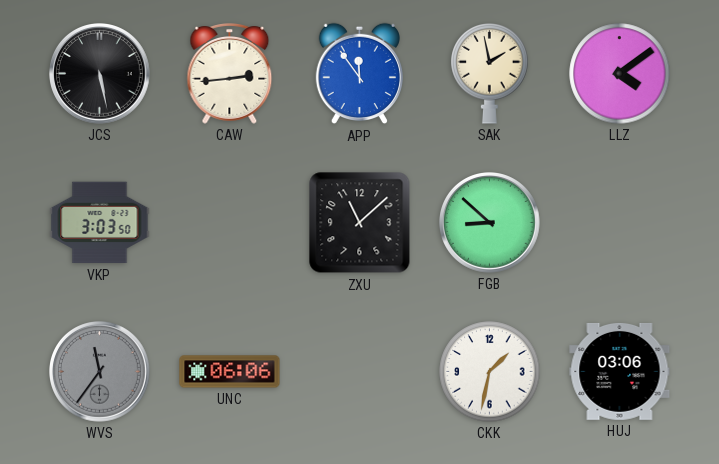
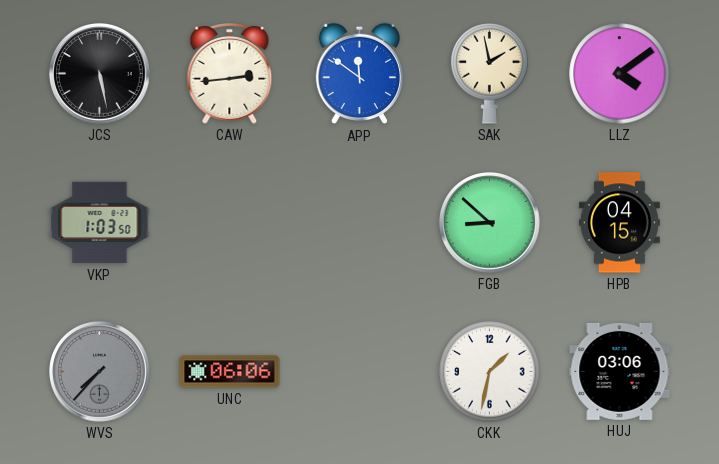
APP: 11:54 -> 11:51
VKP: 3:03 -> 1:03
ZXU: 11:08 -> none
HPB: none -> 04:15
WVS: 11:36 -> 7:37
